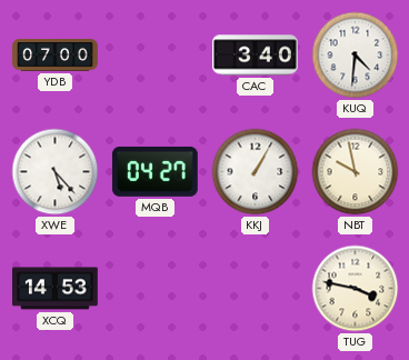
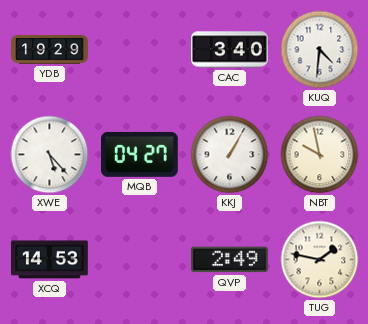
YDB: 07:00 -> 19:29
QVP: none -> 2:49
TUG: 3:47 -> 1:47
